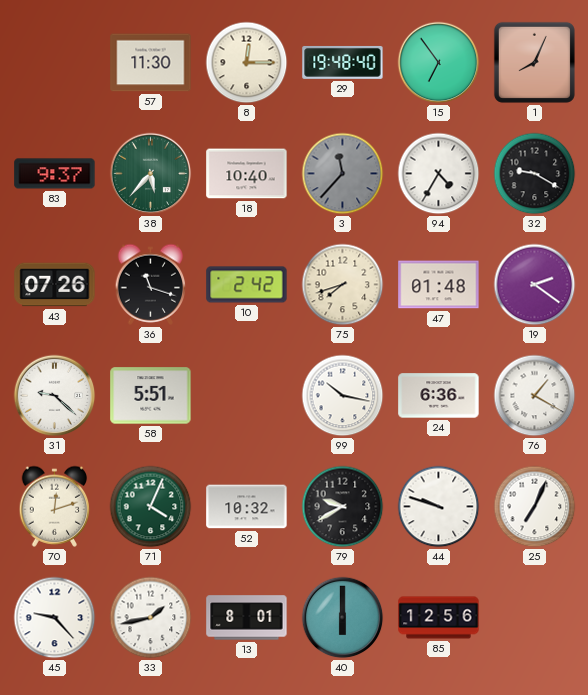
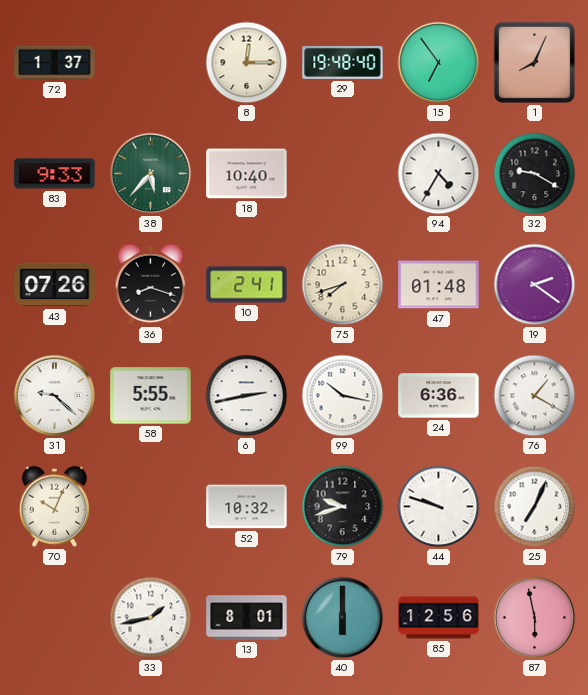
72: none -> 1:37
57: 11:30 -> none
83: 9:37 -> 9:33
3: 11:37 -> none
36: 11:18 -> 8:18
10: 2:42 -> 2:41
58: 5:51 -> 5:55
6: none -> 2:43
70: 12:12 -> 10:04
71: 4:04 -> none
79: 9:40 -> 9:42
45: 9:23 -> none
87: none -> 5:58
